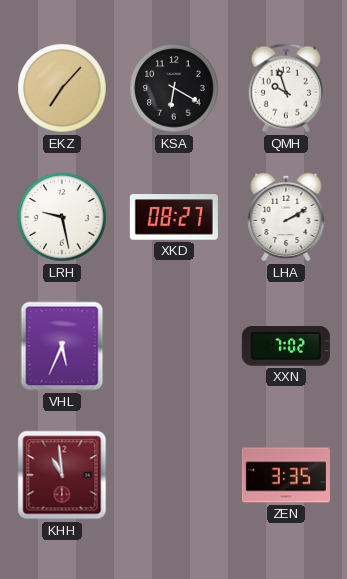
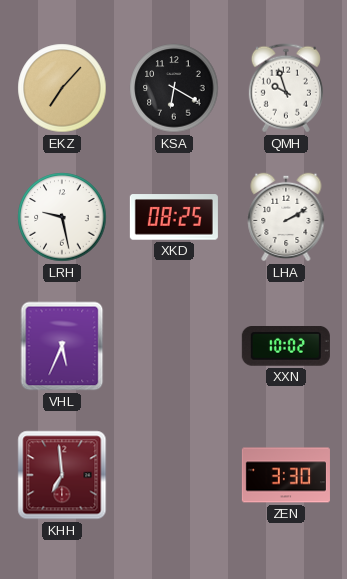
XKD: 08:27 -> 08:25
XXN: 7:02 -> 10:02
KHH: 10:59 -> 6:59
ZEN: 3:35 -> 3:30
